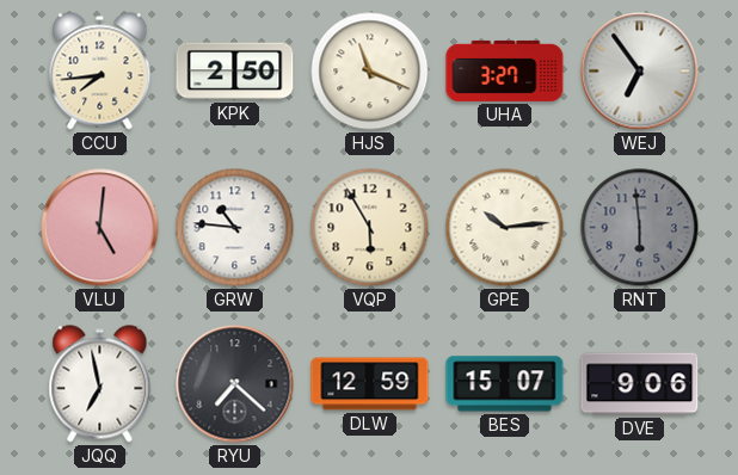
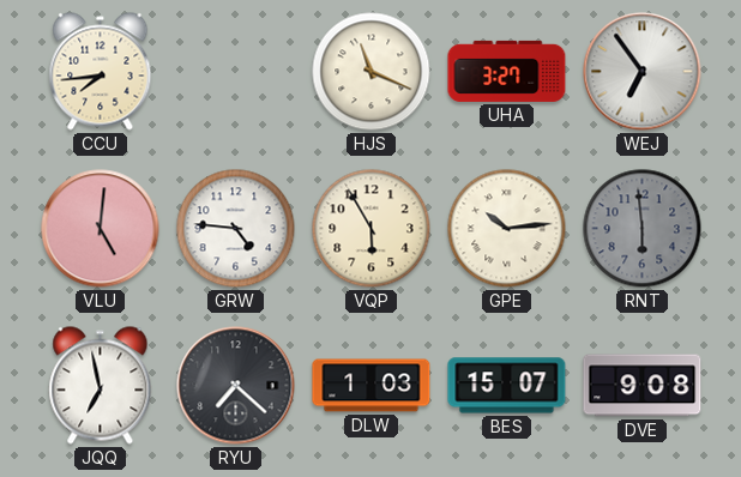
KPK: 2:50 -> none
GRW: 10:46 -> 4:46
DLW: 12:59 -> 1:03
DVE: 9:06 -> 9:08
